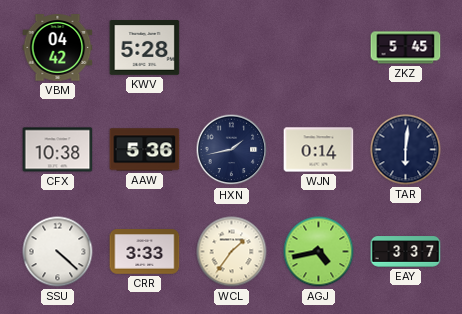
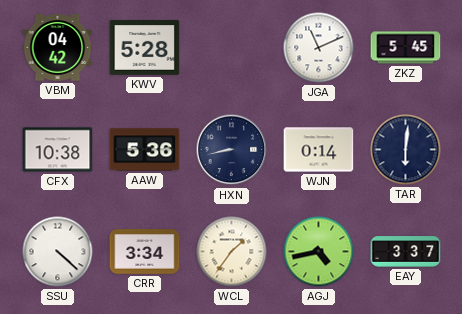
JGA: none -> 11:11
HXN: 1:43 -> 8:43
CRR: 3:33 -> 3:34
